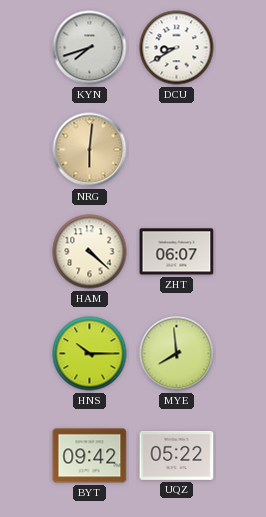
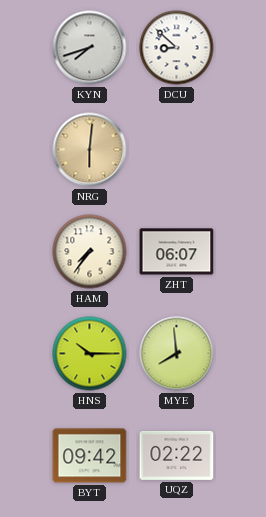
DCU: 8:40 -> 8:52
HAM: 4:22 -> 7:36
UQZ: 05:22 -> 02:22
